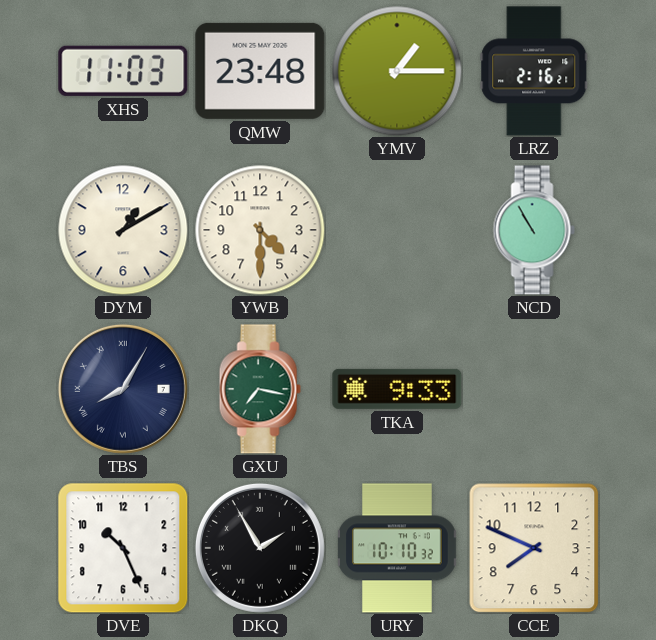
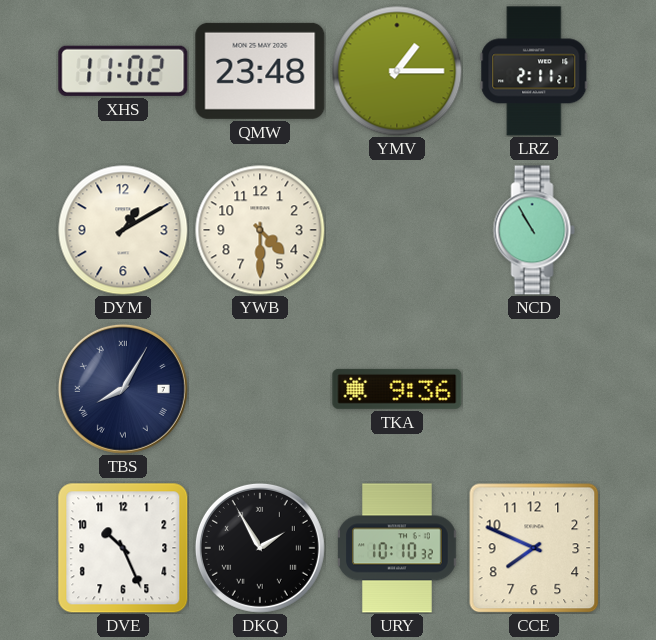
XHS: 11:03 -> 11:02
LRZ: 2:16 -> 2:11
GXU: 7:17 -> none
TKA: 9:33 -> 9:36
